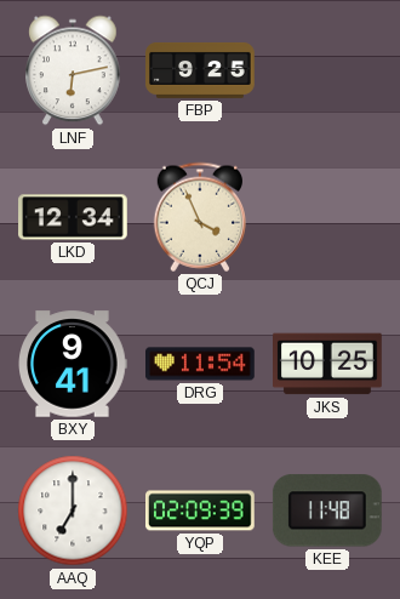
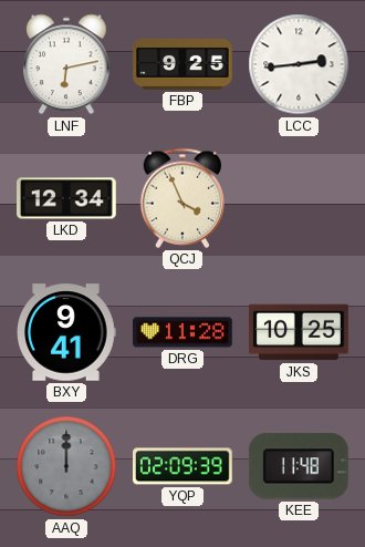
LCC: none -> 2:44
DRG: 11:54 -> 11:28
AAQ: 7:00 -> 12:00
AAQ dial: white -> grey
